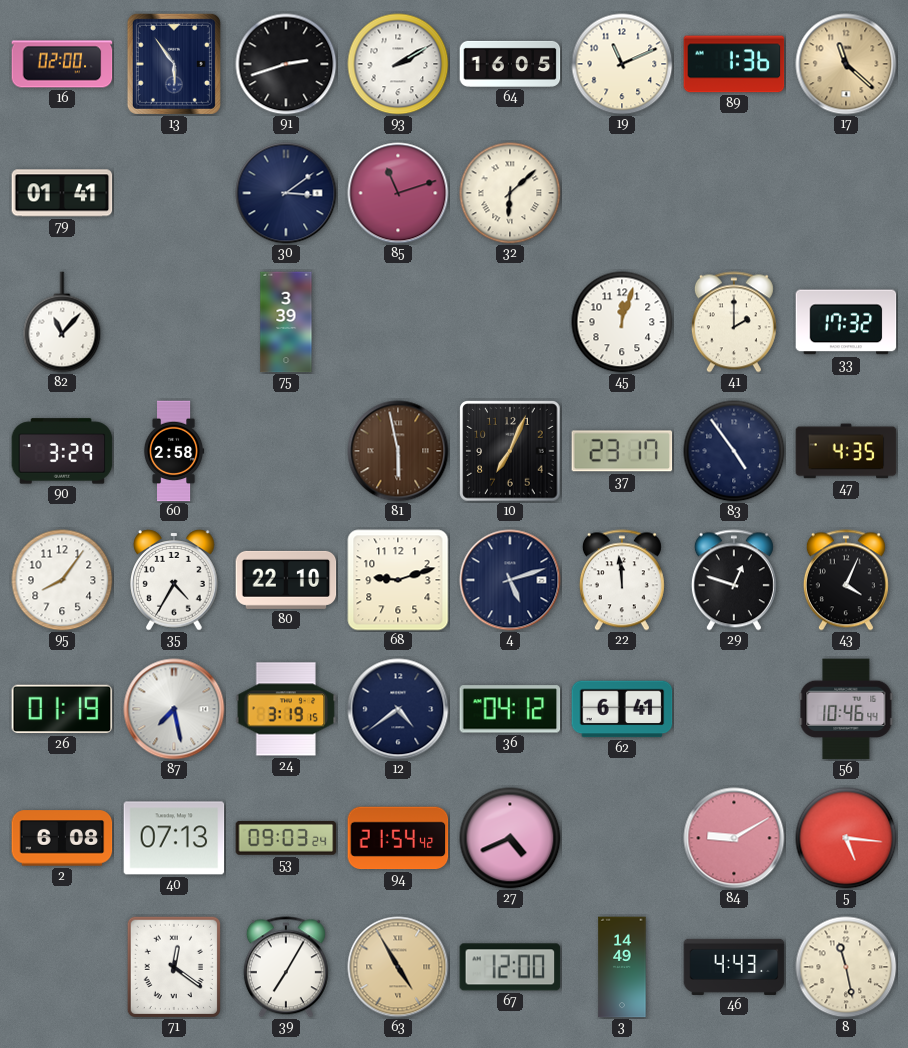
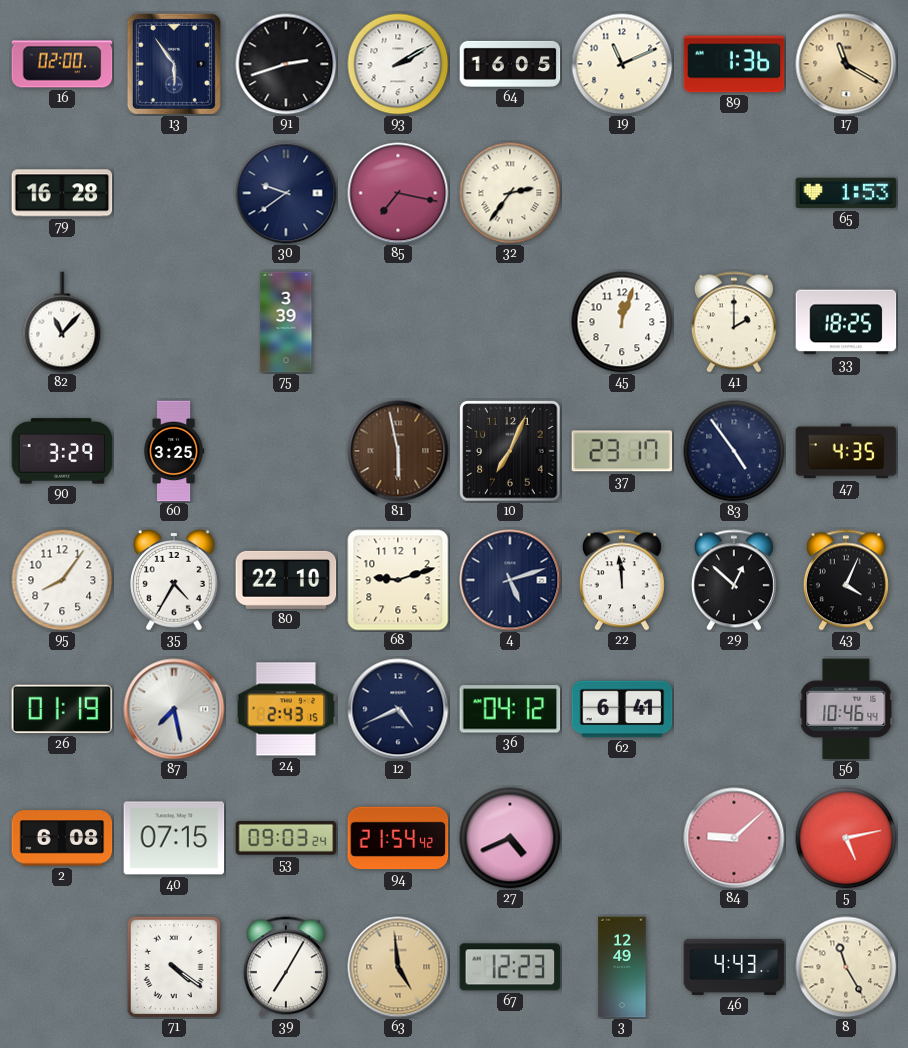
17: 11:22 -> 11:20
79: 01:41 -> 16:28
30: 3:09 -> 9:39
85: 11:12 -> 7:17
32: 6:08 -> 2:36
65: none -> 1:53
33: 17:32 -> 18:25
60: 2:58 -> 3:25
29: 12:48 -> 12:52
24: 3:19 -> 2:43
12: 4:39 -> 4:41
40: 07:13 -> 07:15
84: 9:10 -> 9:08
5: 5:16 -> 5:13
71: 12:21 -> 4:21
63: 4:55 -> 4:59
67: 12:00 -> 12:23
3: 14:49 -> 12:49
8: 11:28 -> 11:25
